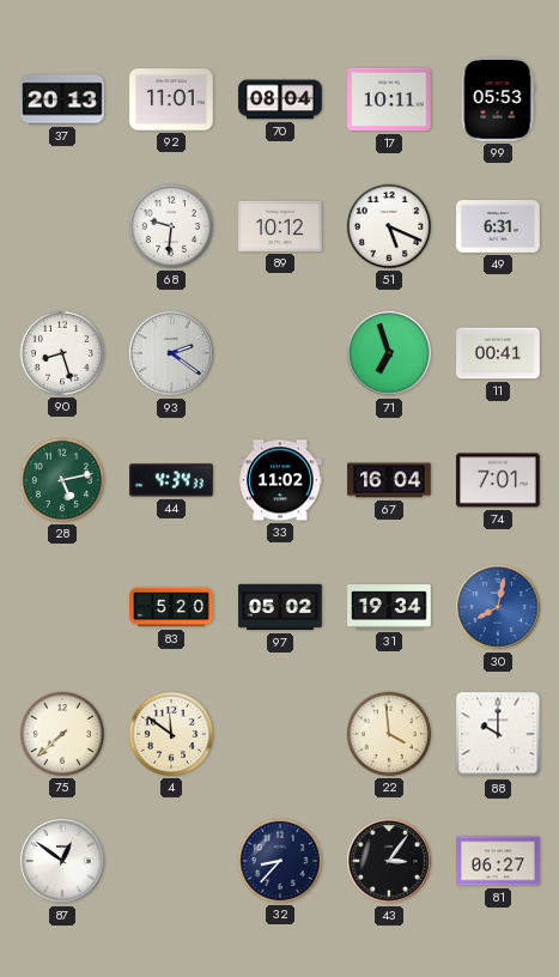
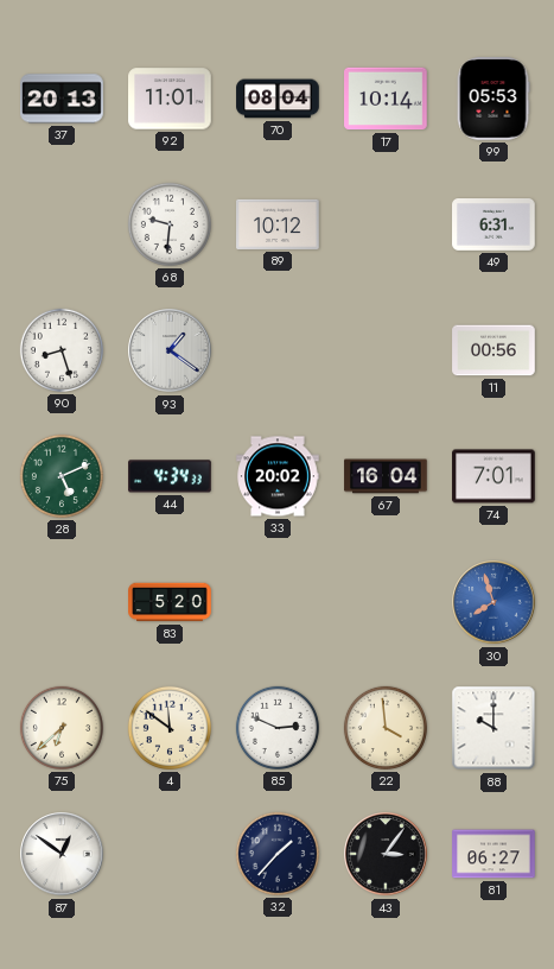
17: 10:11 -> 10:14
51: 5:19 -> none
93: 2:21 -> 1:21
71: 6:57 -> none
11: 00:41 -> 00:56
28: 5:13 -> 5:11
33: 11:02 -> 20:02
97: 05:02 -> none
31: 19:34 -> none
30: 8:02 -> 7:57
75: 7:38 -> 6:38
85: none -> 2:49
32: 8:37 -> 1:37
